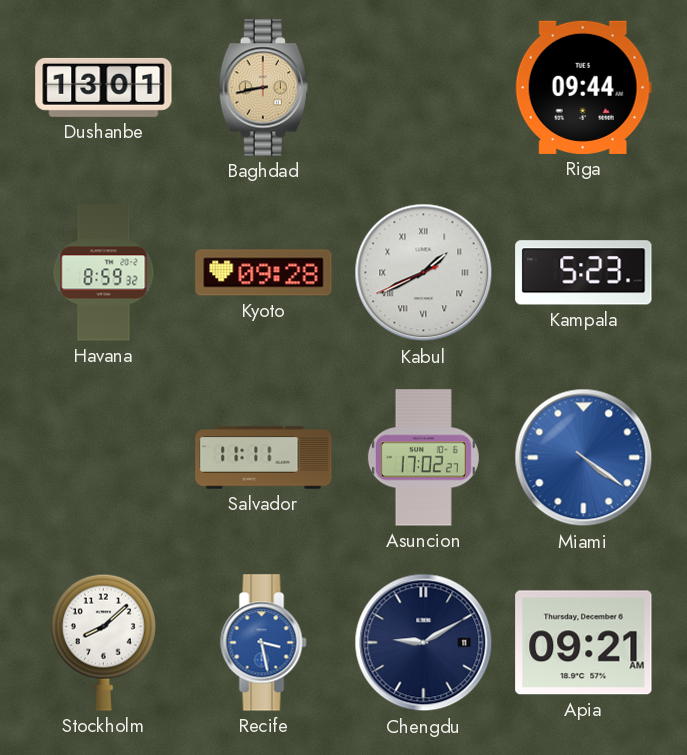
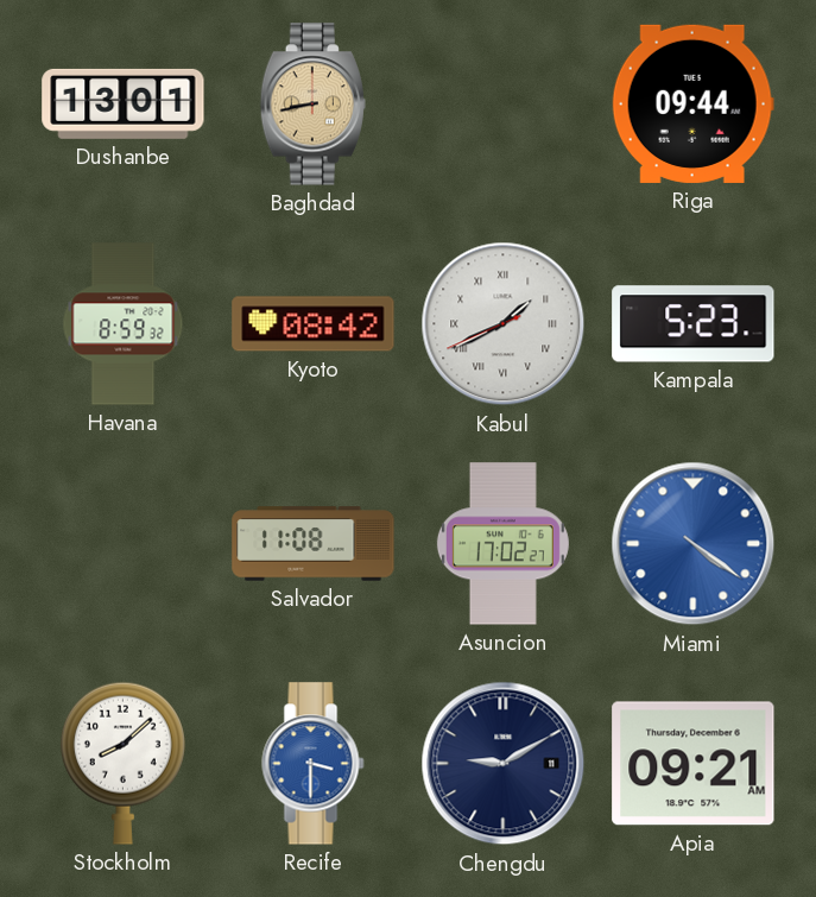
Kyoto: 09:28 -> 08:42
Salvador: 11:11 -> 11:08
Recife: 3:28 -> 3:30
